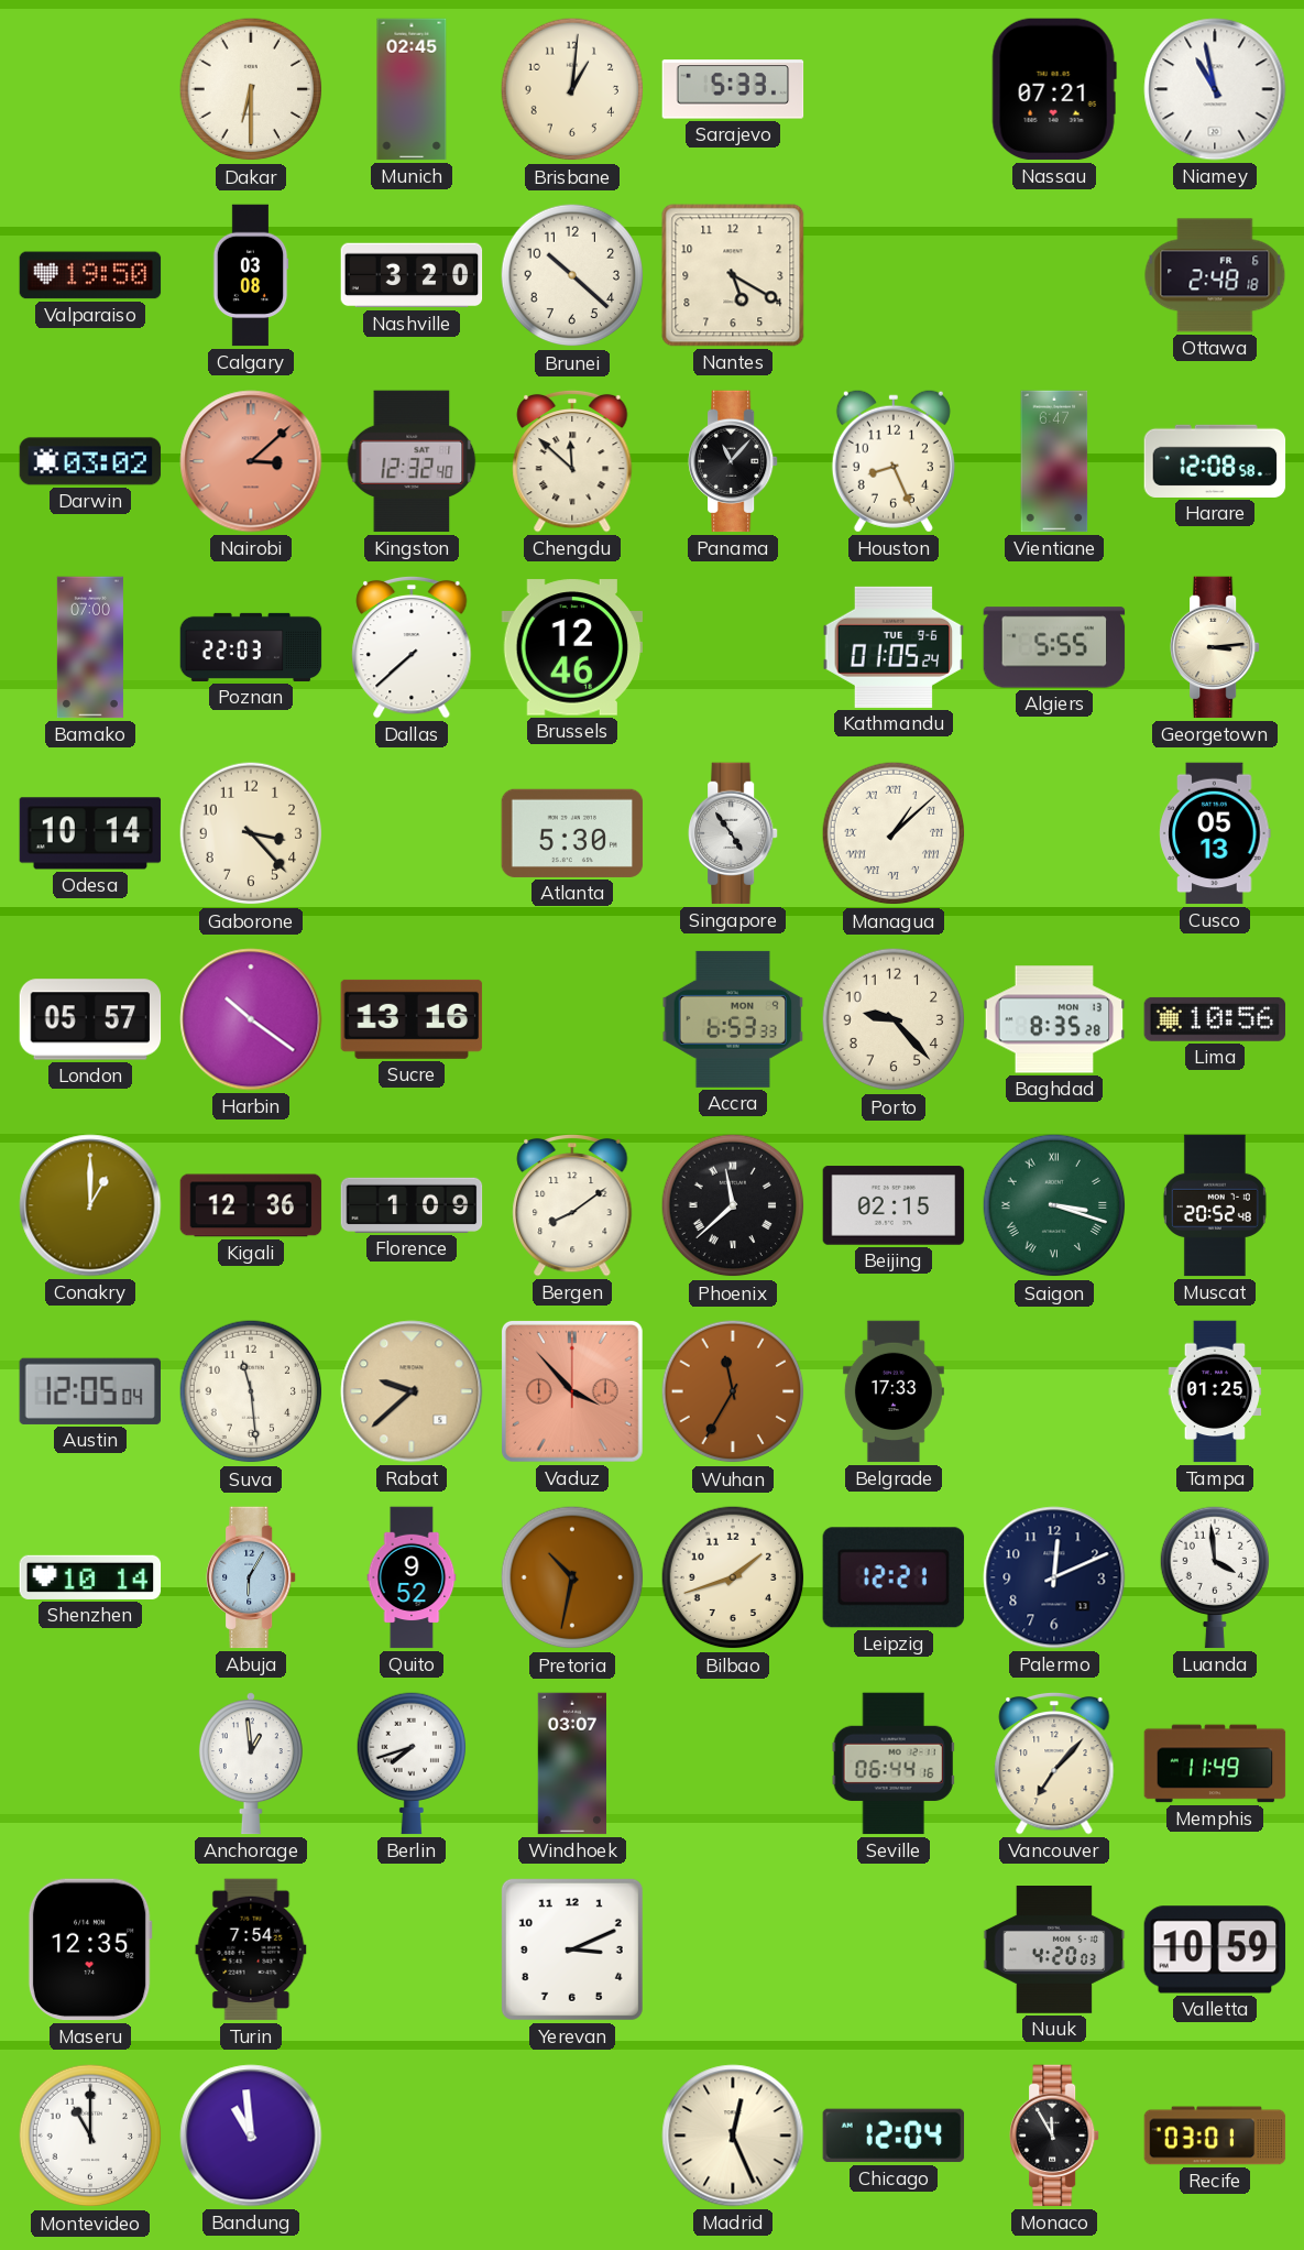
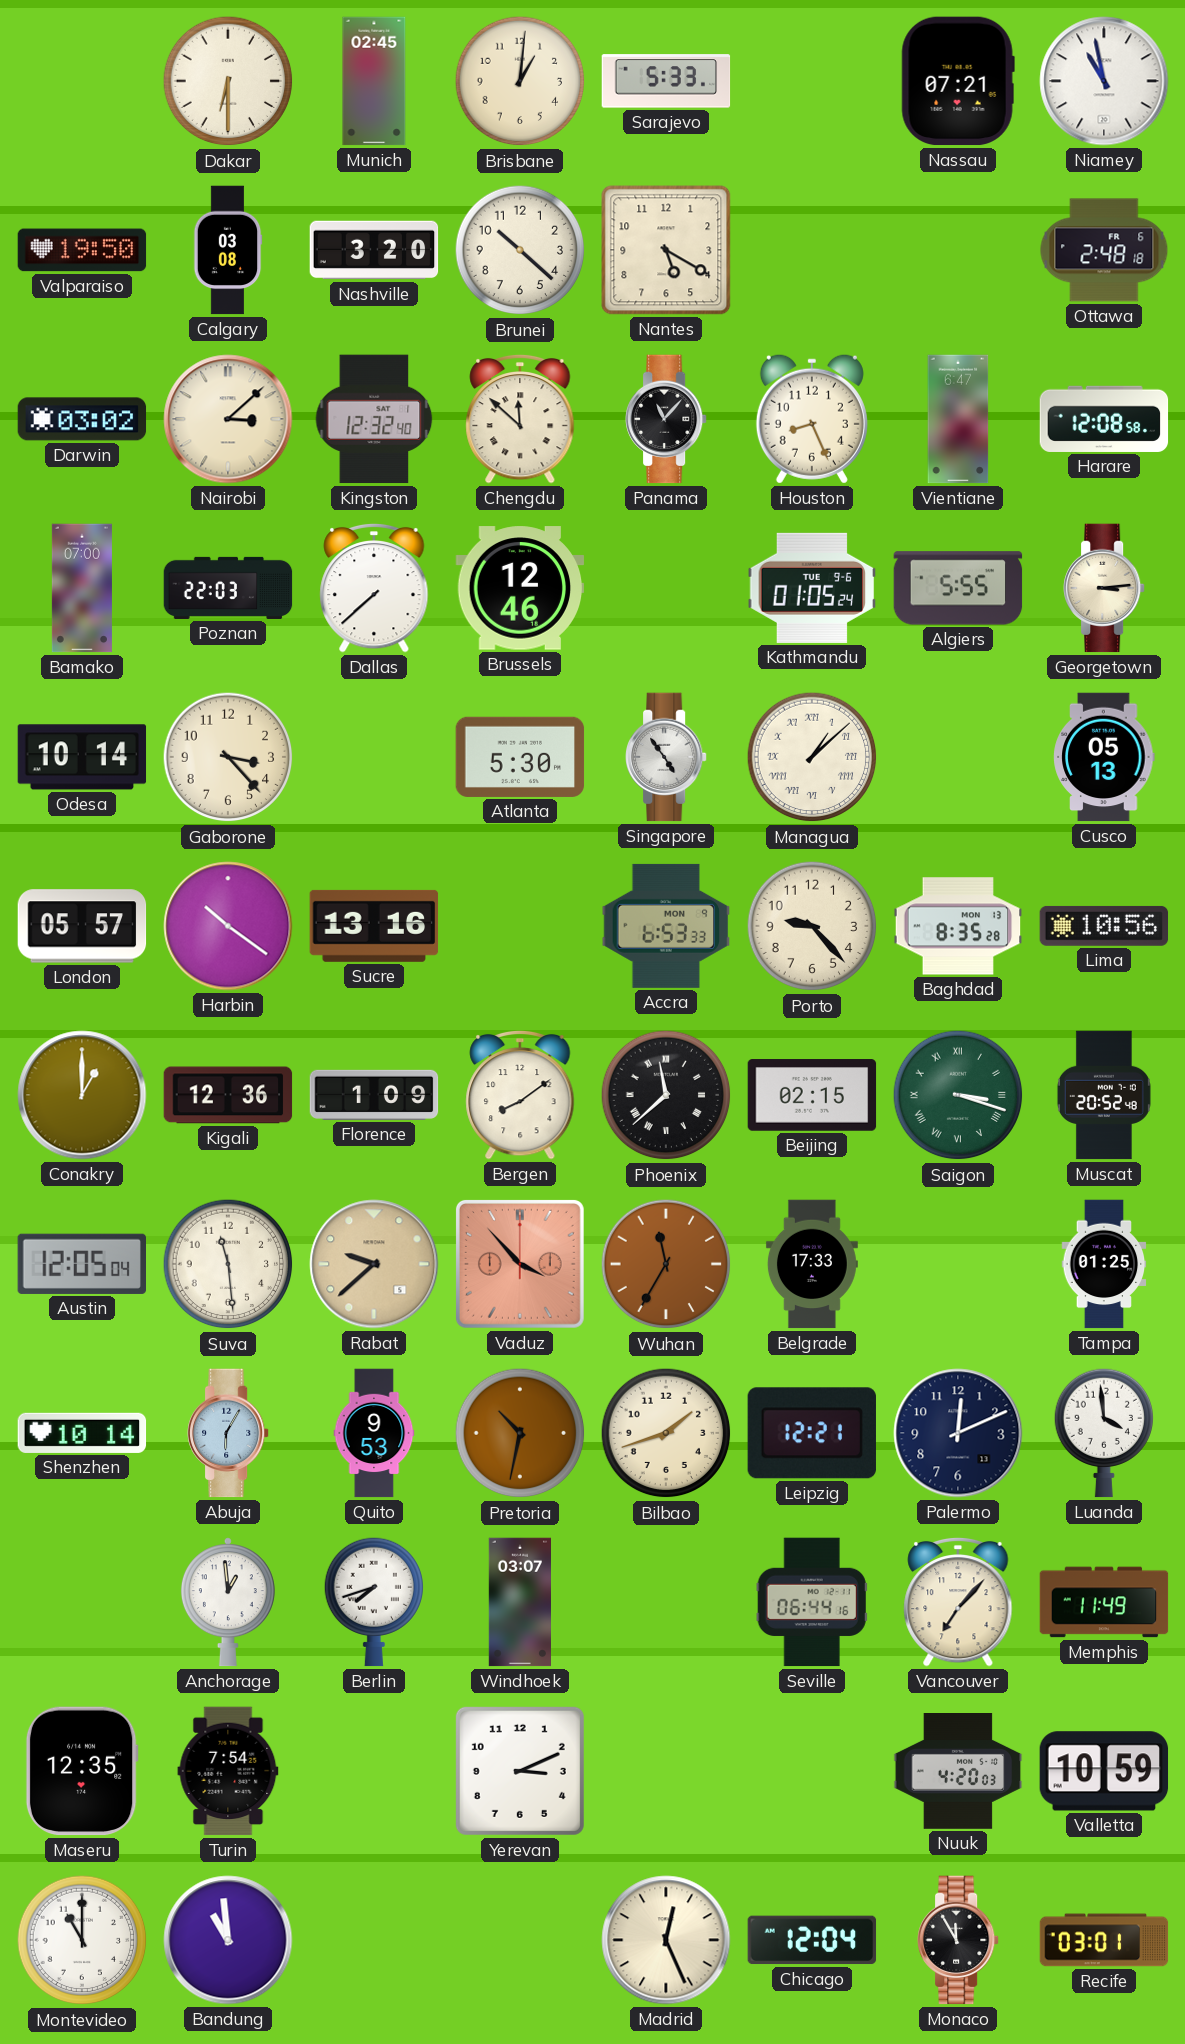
Nairobi dial: salmon -> cream
Quito: 9:52 -> 9:53
